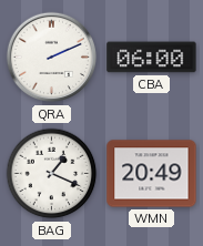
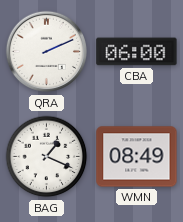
WMN: 20:49 -> 08:49
